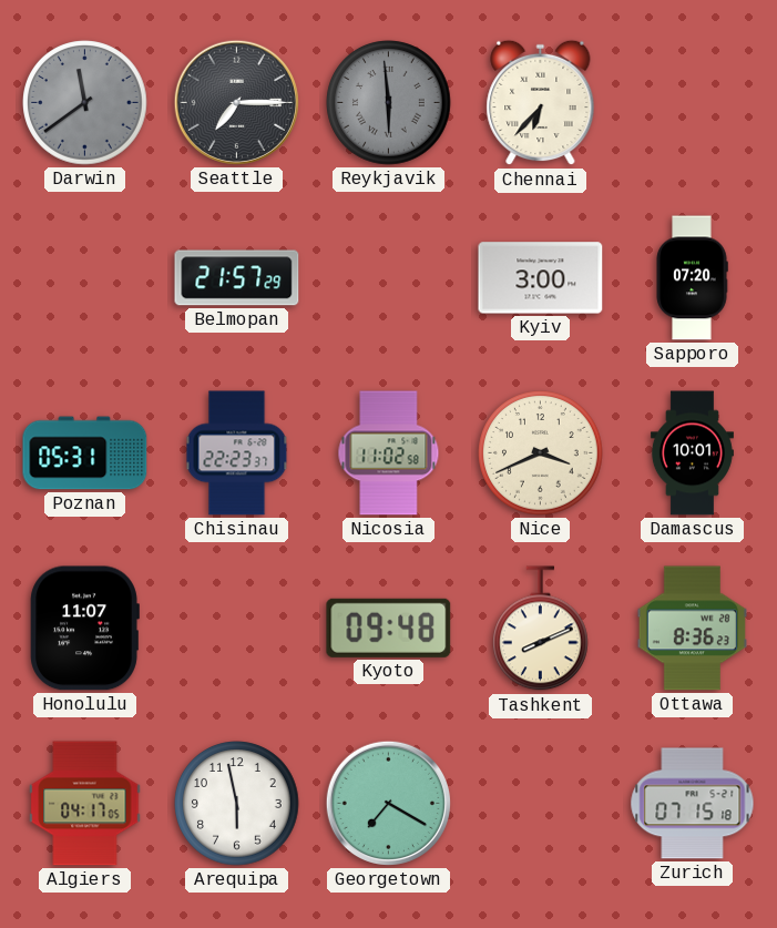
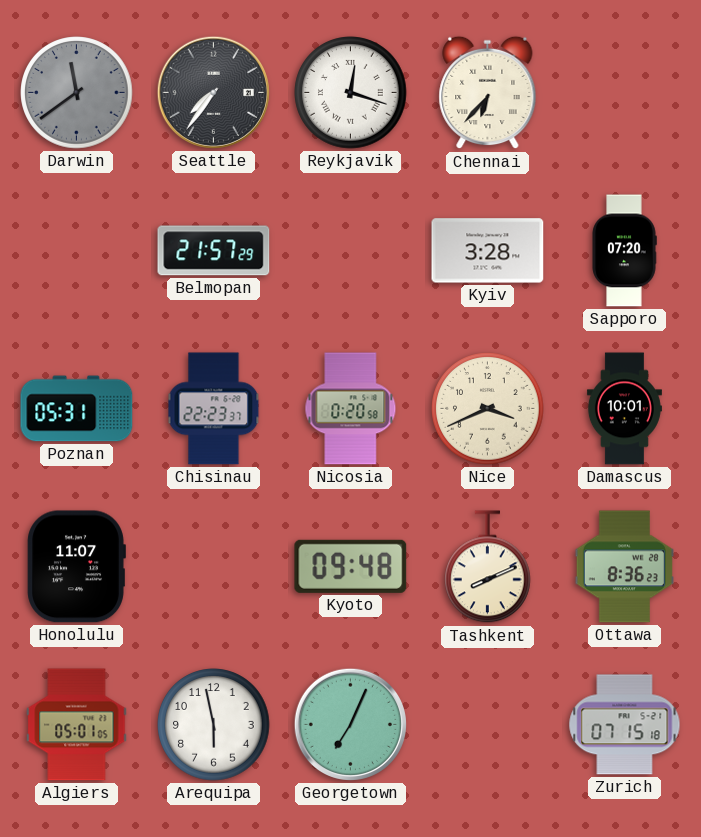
Seattle: 7:15 -> 7:36
Reykjavik: 5:59 -> 12:18
Reykjavik dial: grey -> white
Kyiv: 3:00 -> 3:28
Nicosia: 11:02 -> 0:20
Algiers: 04:17 -> 05:01
Georgetown: 7:20 -> 7:04
